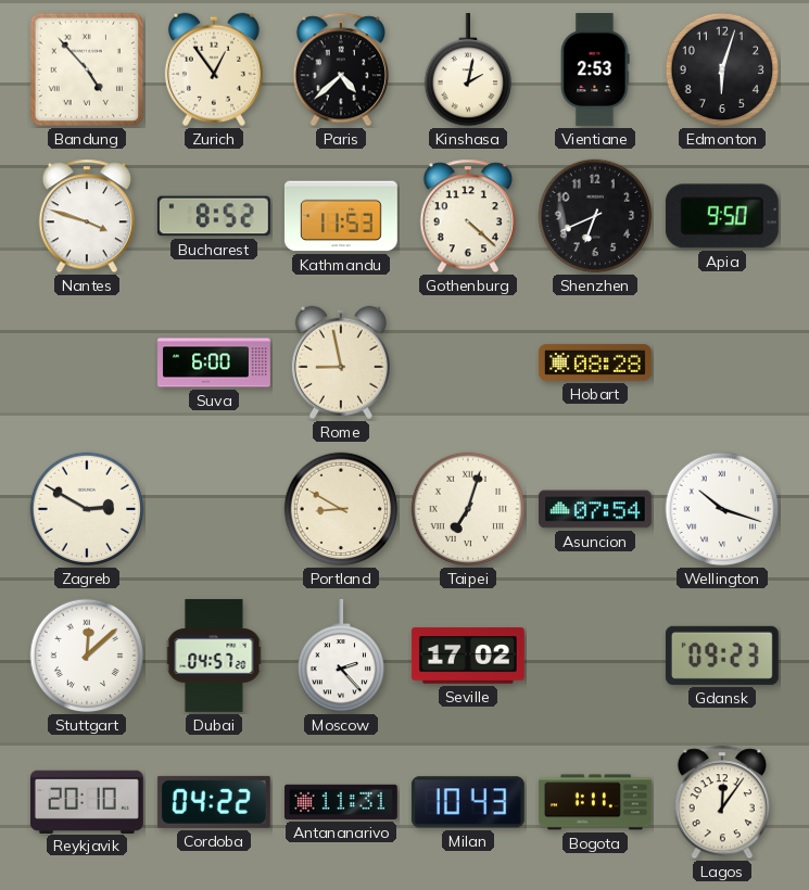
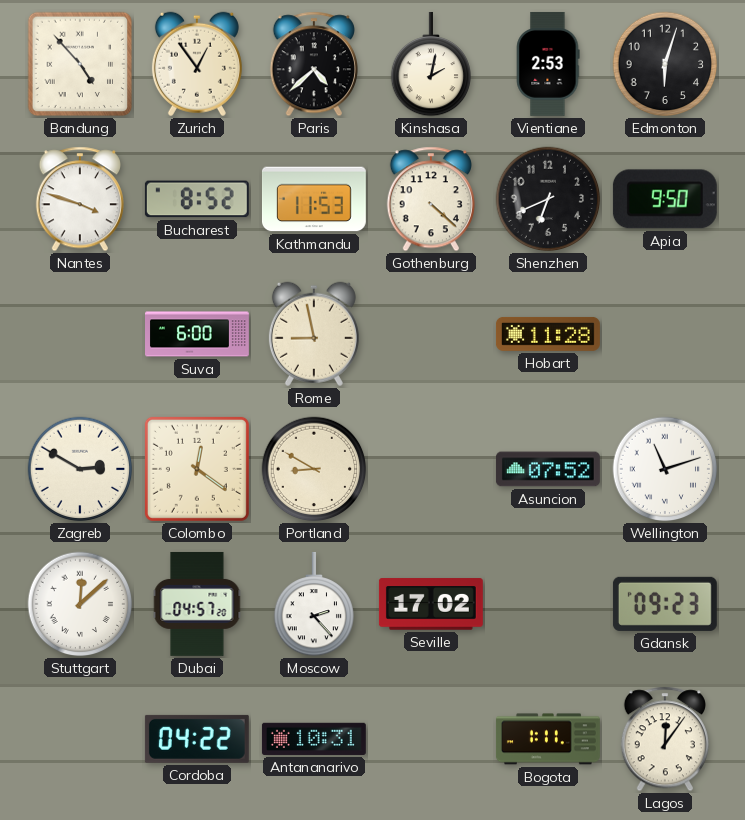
Hobart: 08:28 -> 11:28
Colombo: none -> 12:21
Taipei: 7:03 -> none
Asuncion: 07:54 -> 07:52
Wellington: 10:18 -> 11:12
Reykjavik: 20:10 -> none
Antananarivo: 11:31 -> 10:31
Milan: 10:43 -> none
